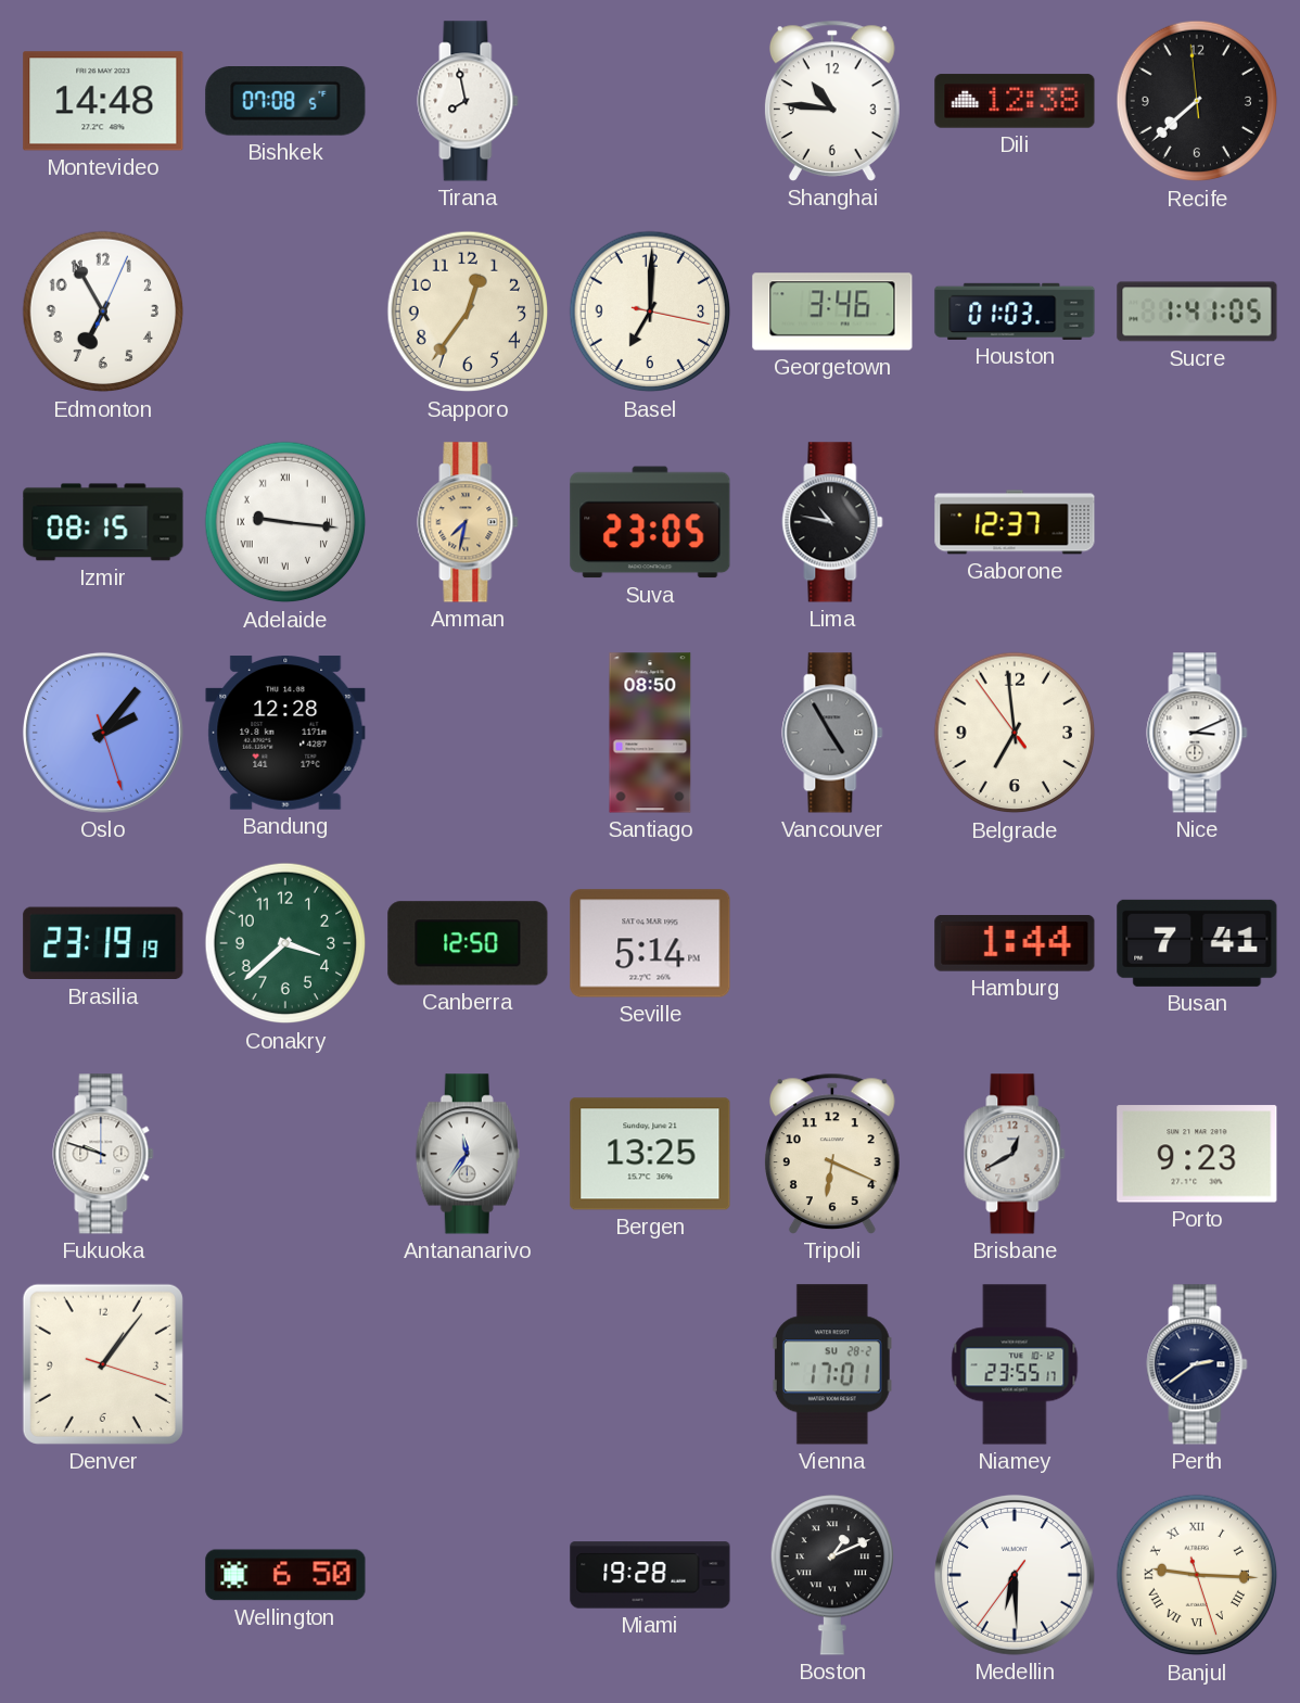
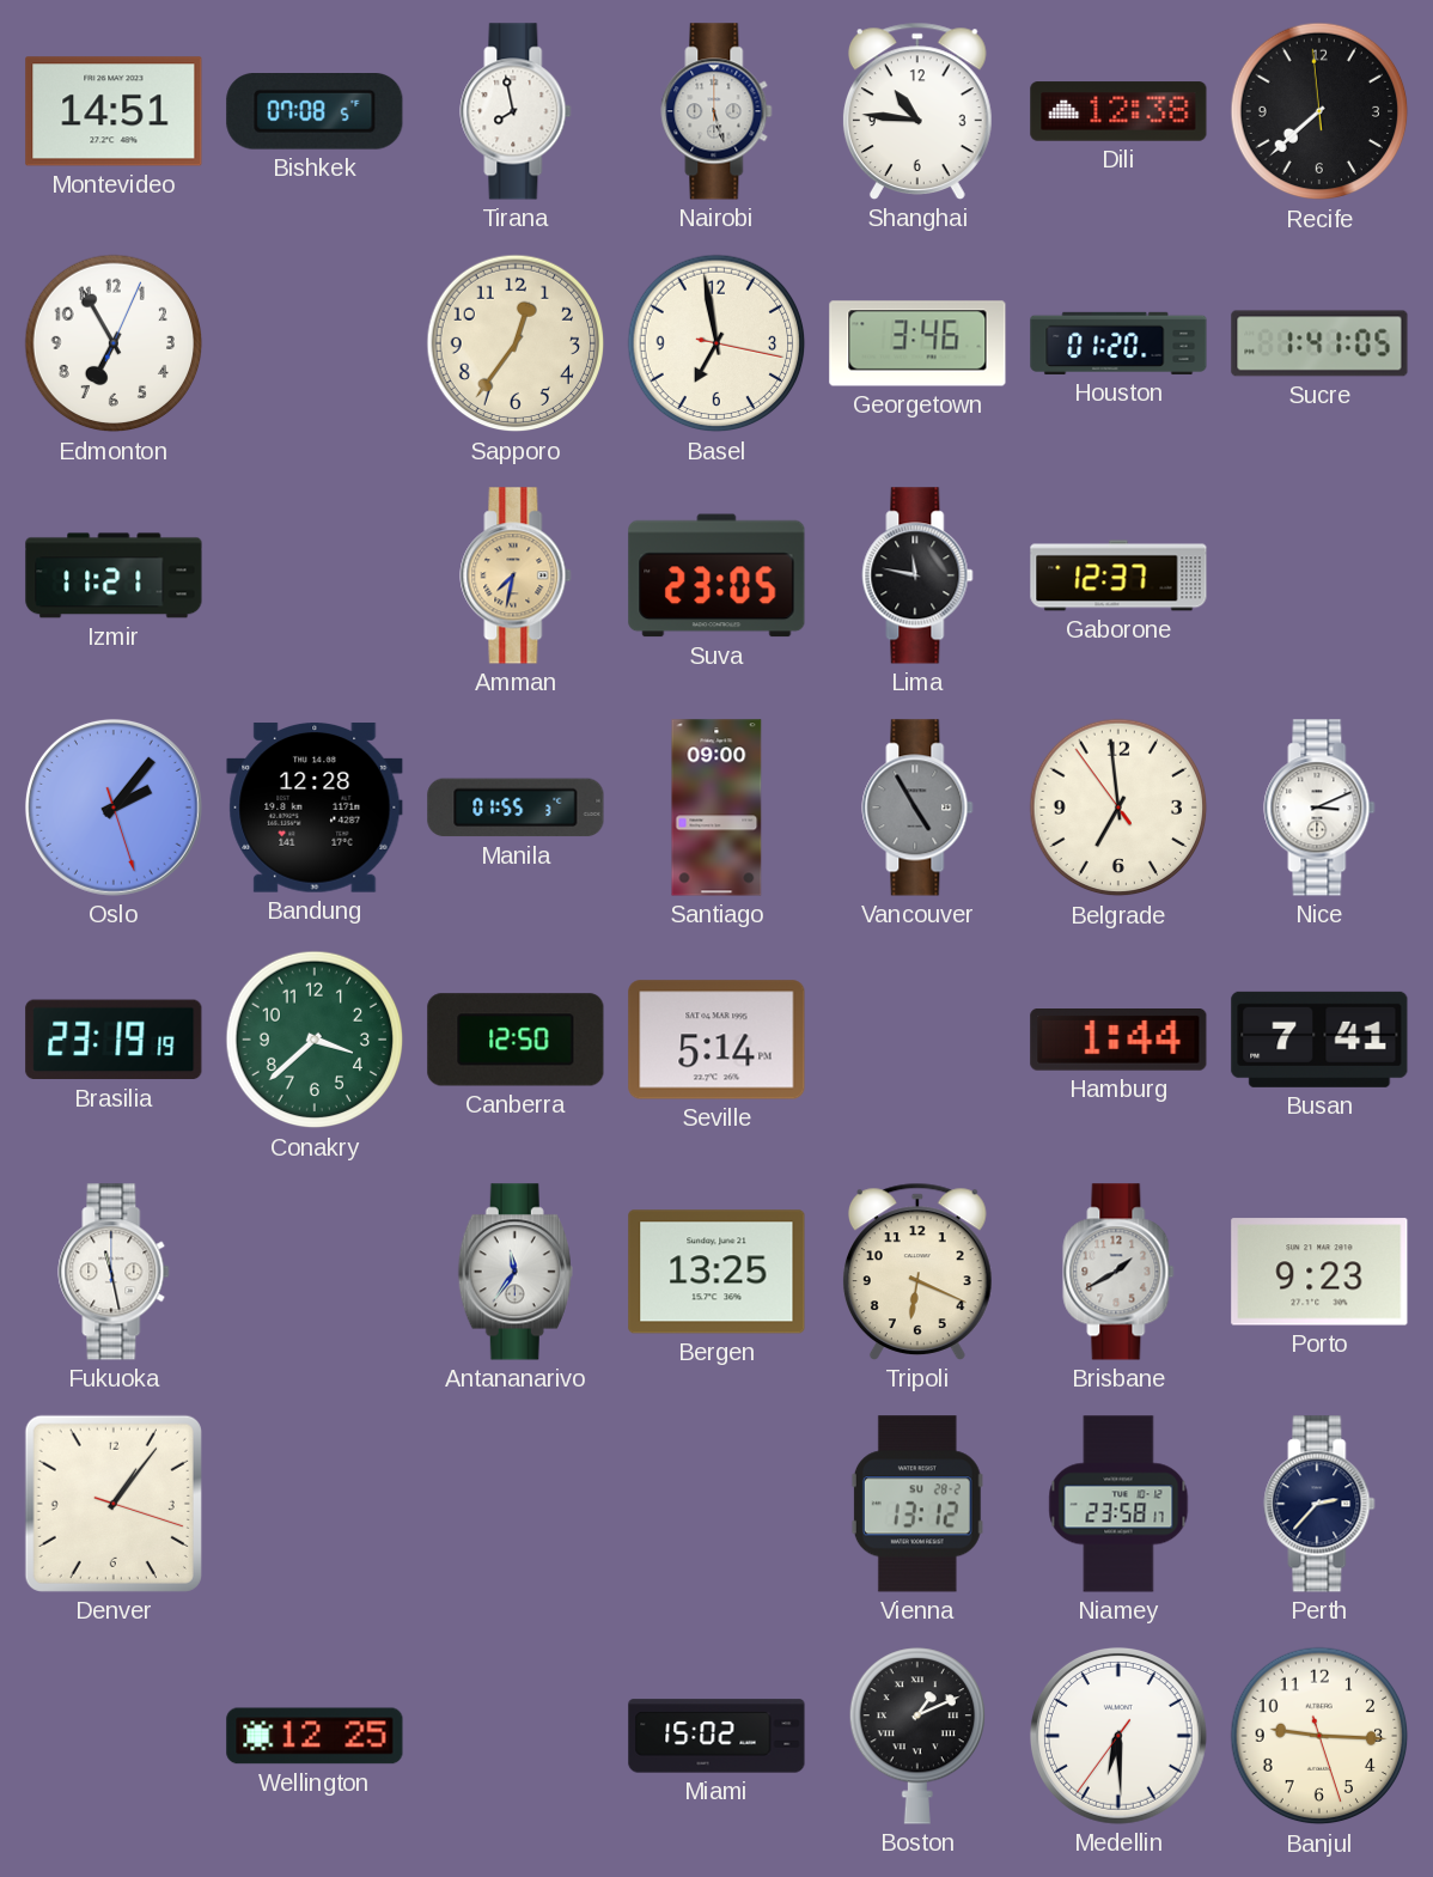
Montevideo: 14:48 -> 14:51
Nairobi: none -> 5:27
Basel: 7:00 -> 6:58
Houston: 01:03 -> 01:20
Izmir: 08:15 -> 11:21
Adelaide: 9:16 -> none
Lima: 10:47 -> 11:47
Manila: none -> 01:55
Santiago: 08:50 -> 09:00
Fukuoka: 9:48 -> 11:28
Brisbane: 12:40 -> 1:40
Vienna: 17:01 -> 13:12
Niamey: 23:55 -> 23:58
Perth: 2:39 -> 2:37
Wellington: 6:50 -> 12:25
Miami: 19:28 -> 15:02
Banjul numerals: Roman -> Arabic
